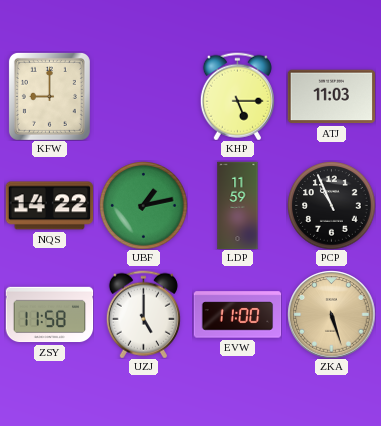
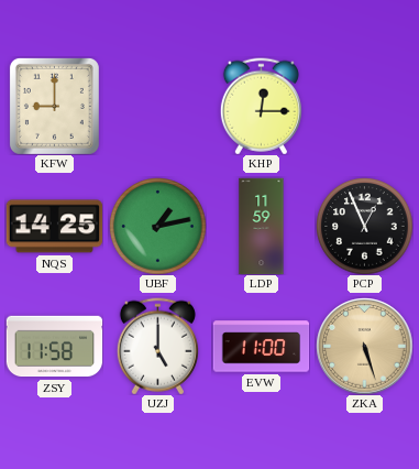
KHP: 5:15 -> 12:15
ATJ: 11:03 -> none
NQS: 14:22 -> 14:25
PCP: 10:56 -> 12:56
